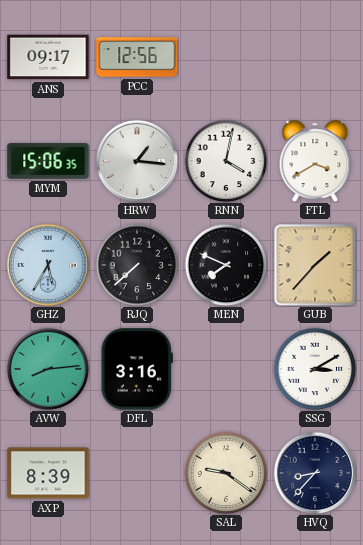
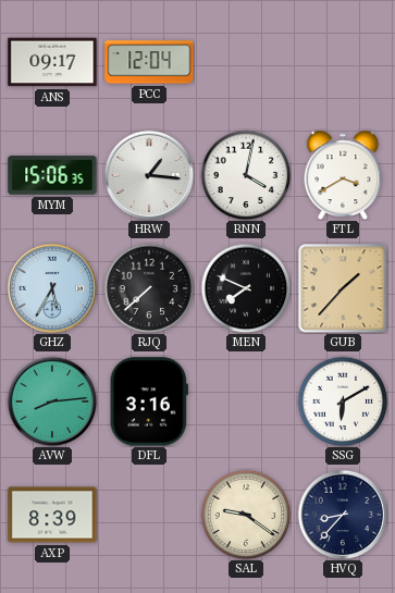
PCC: 12:56 -> 12:04
SSG: 3:10 -> 6:10
